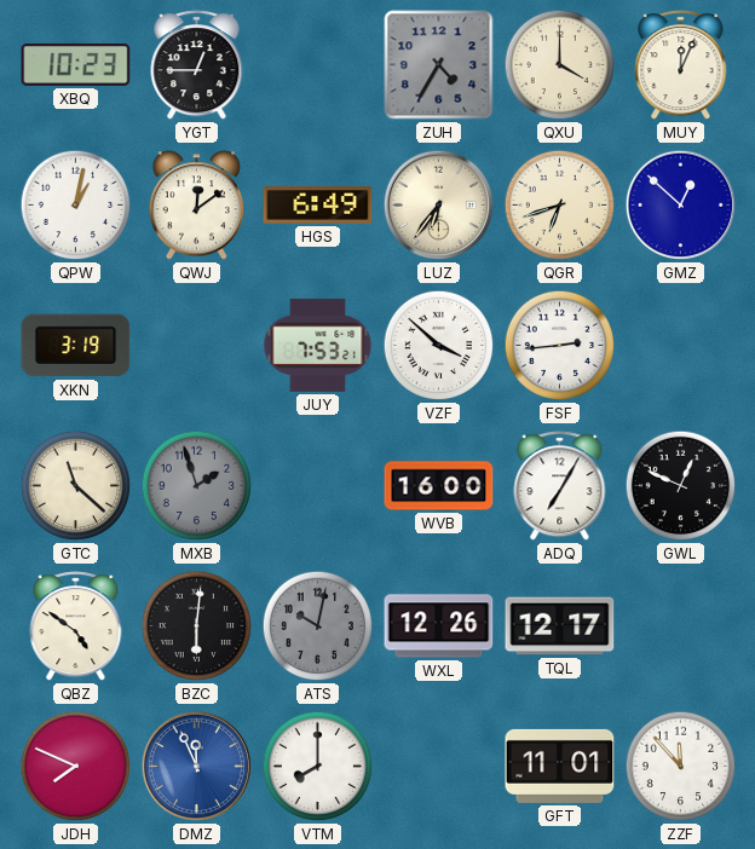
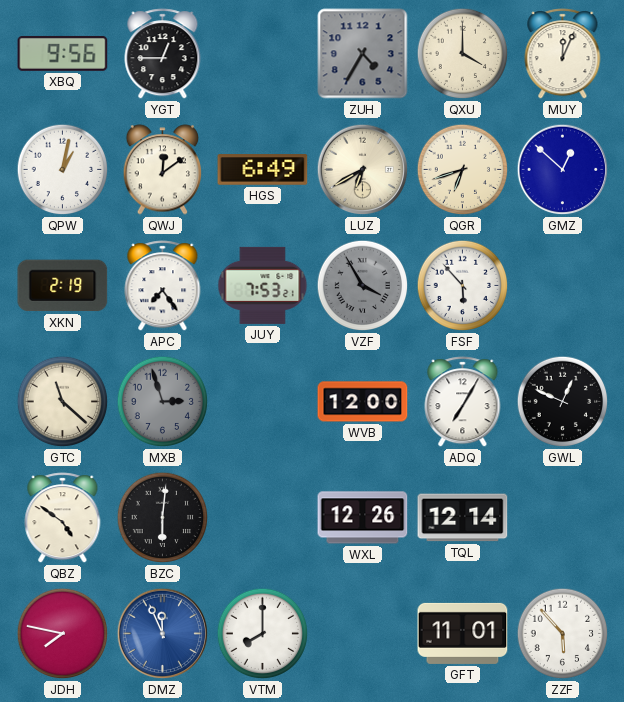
XBQ: 10:23 -> 9:56
LUZ: 6:36 -> 6:40
XKN: 3:19 -> 2:19
APC: none -> 7:24
VZF: 3:52 -> 3:55
VZF dial: white -> grey
FSF: 2:44 -> 5:53
MXB: 1:57 -> 2:57
WVB: 16:00 -> 12:00
ATS: 10:02 -> none
TQL: 12:17 -> 12:14
JDH: 7:49 -> 7:47
ZZF: 11:53 -> 5:53
